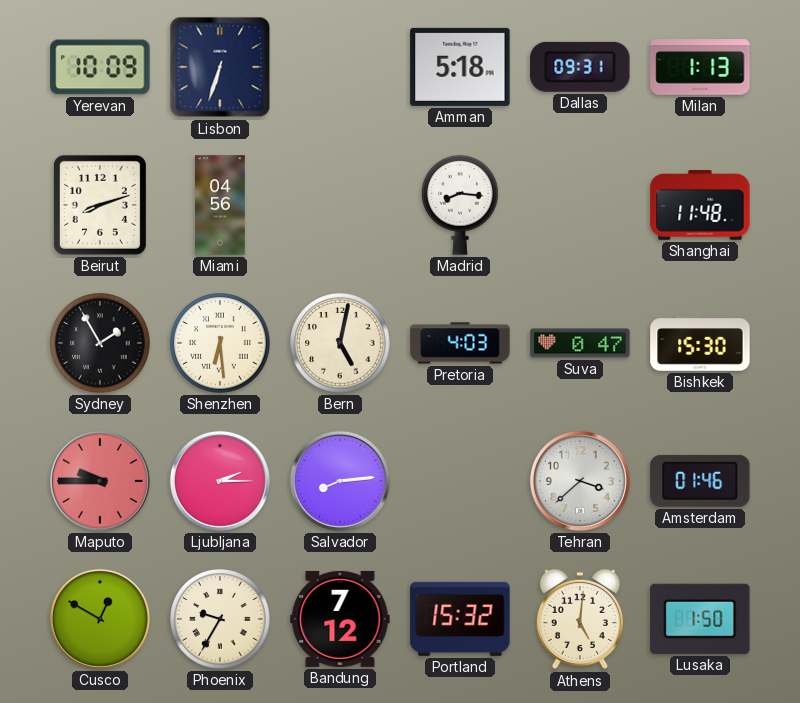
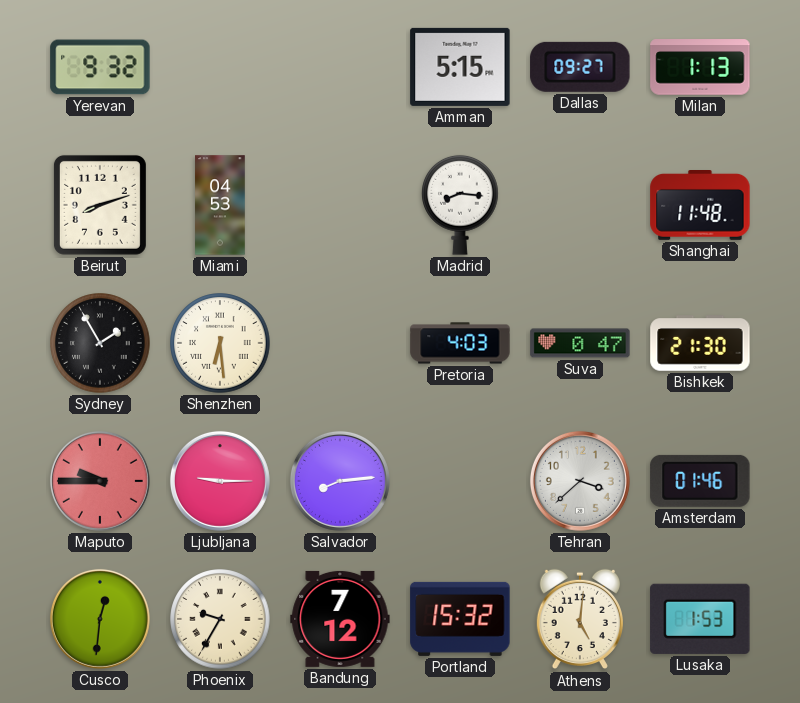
Yerevan: 10:09 -> 9:32
Lisbon: 6:33 -> none
Amman: 5:18 -> 5:15
Dallas: 09:31 -> 09:27
Miami: 04:56 -> 04:53
Bern: 5:02 -> none
Bishkek: 15:30 -> 21:30
Ljubljana: 2:15 -> 9:15
Cusco: 12:50 -> 12:31
Lusaka: 1:50 -> 1:53
